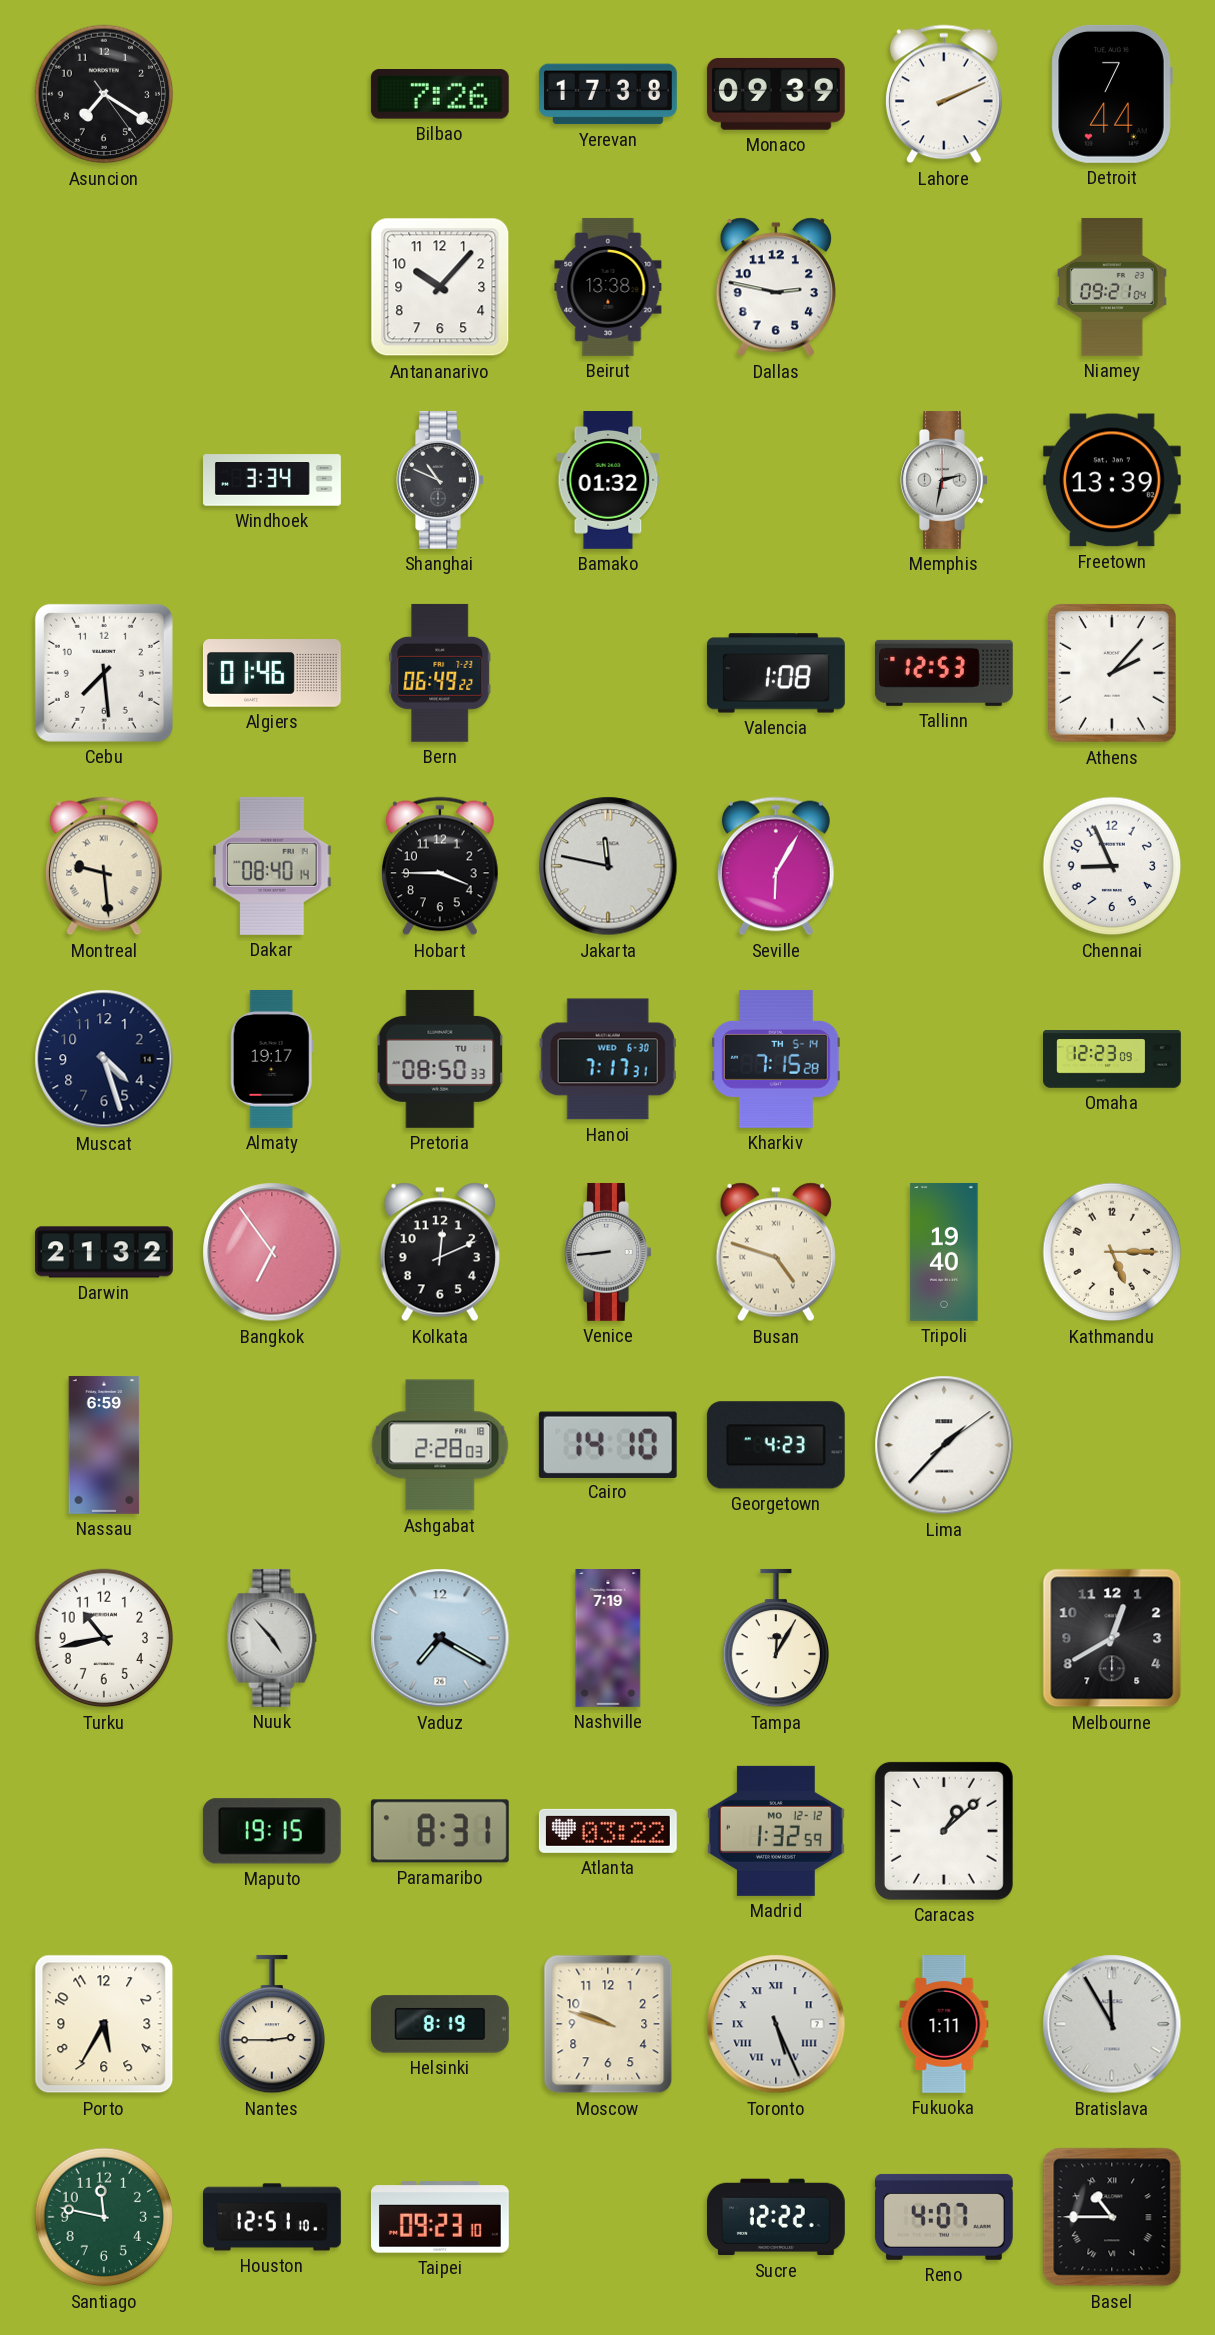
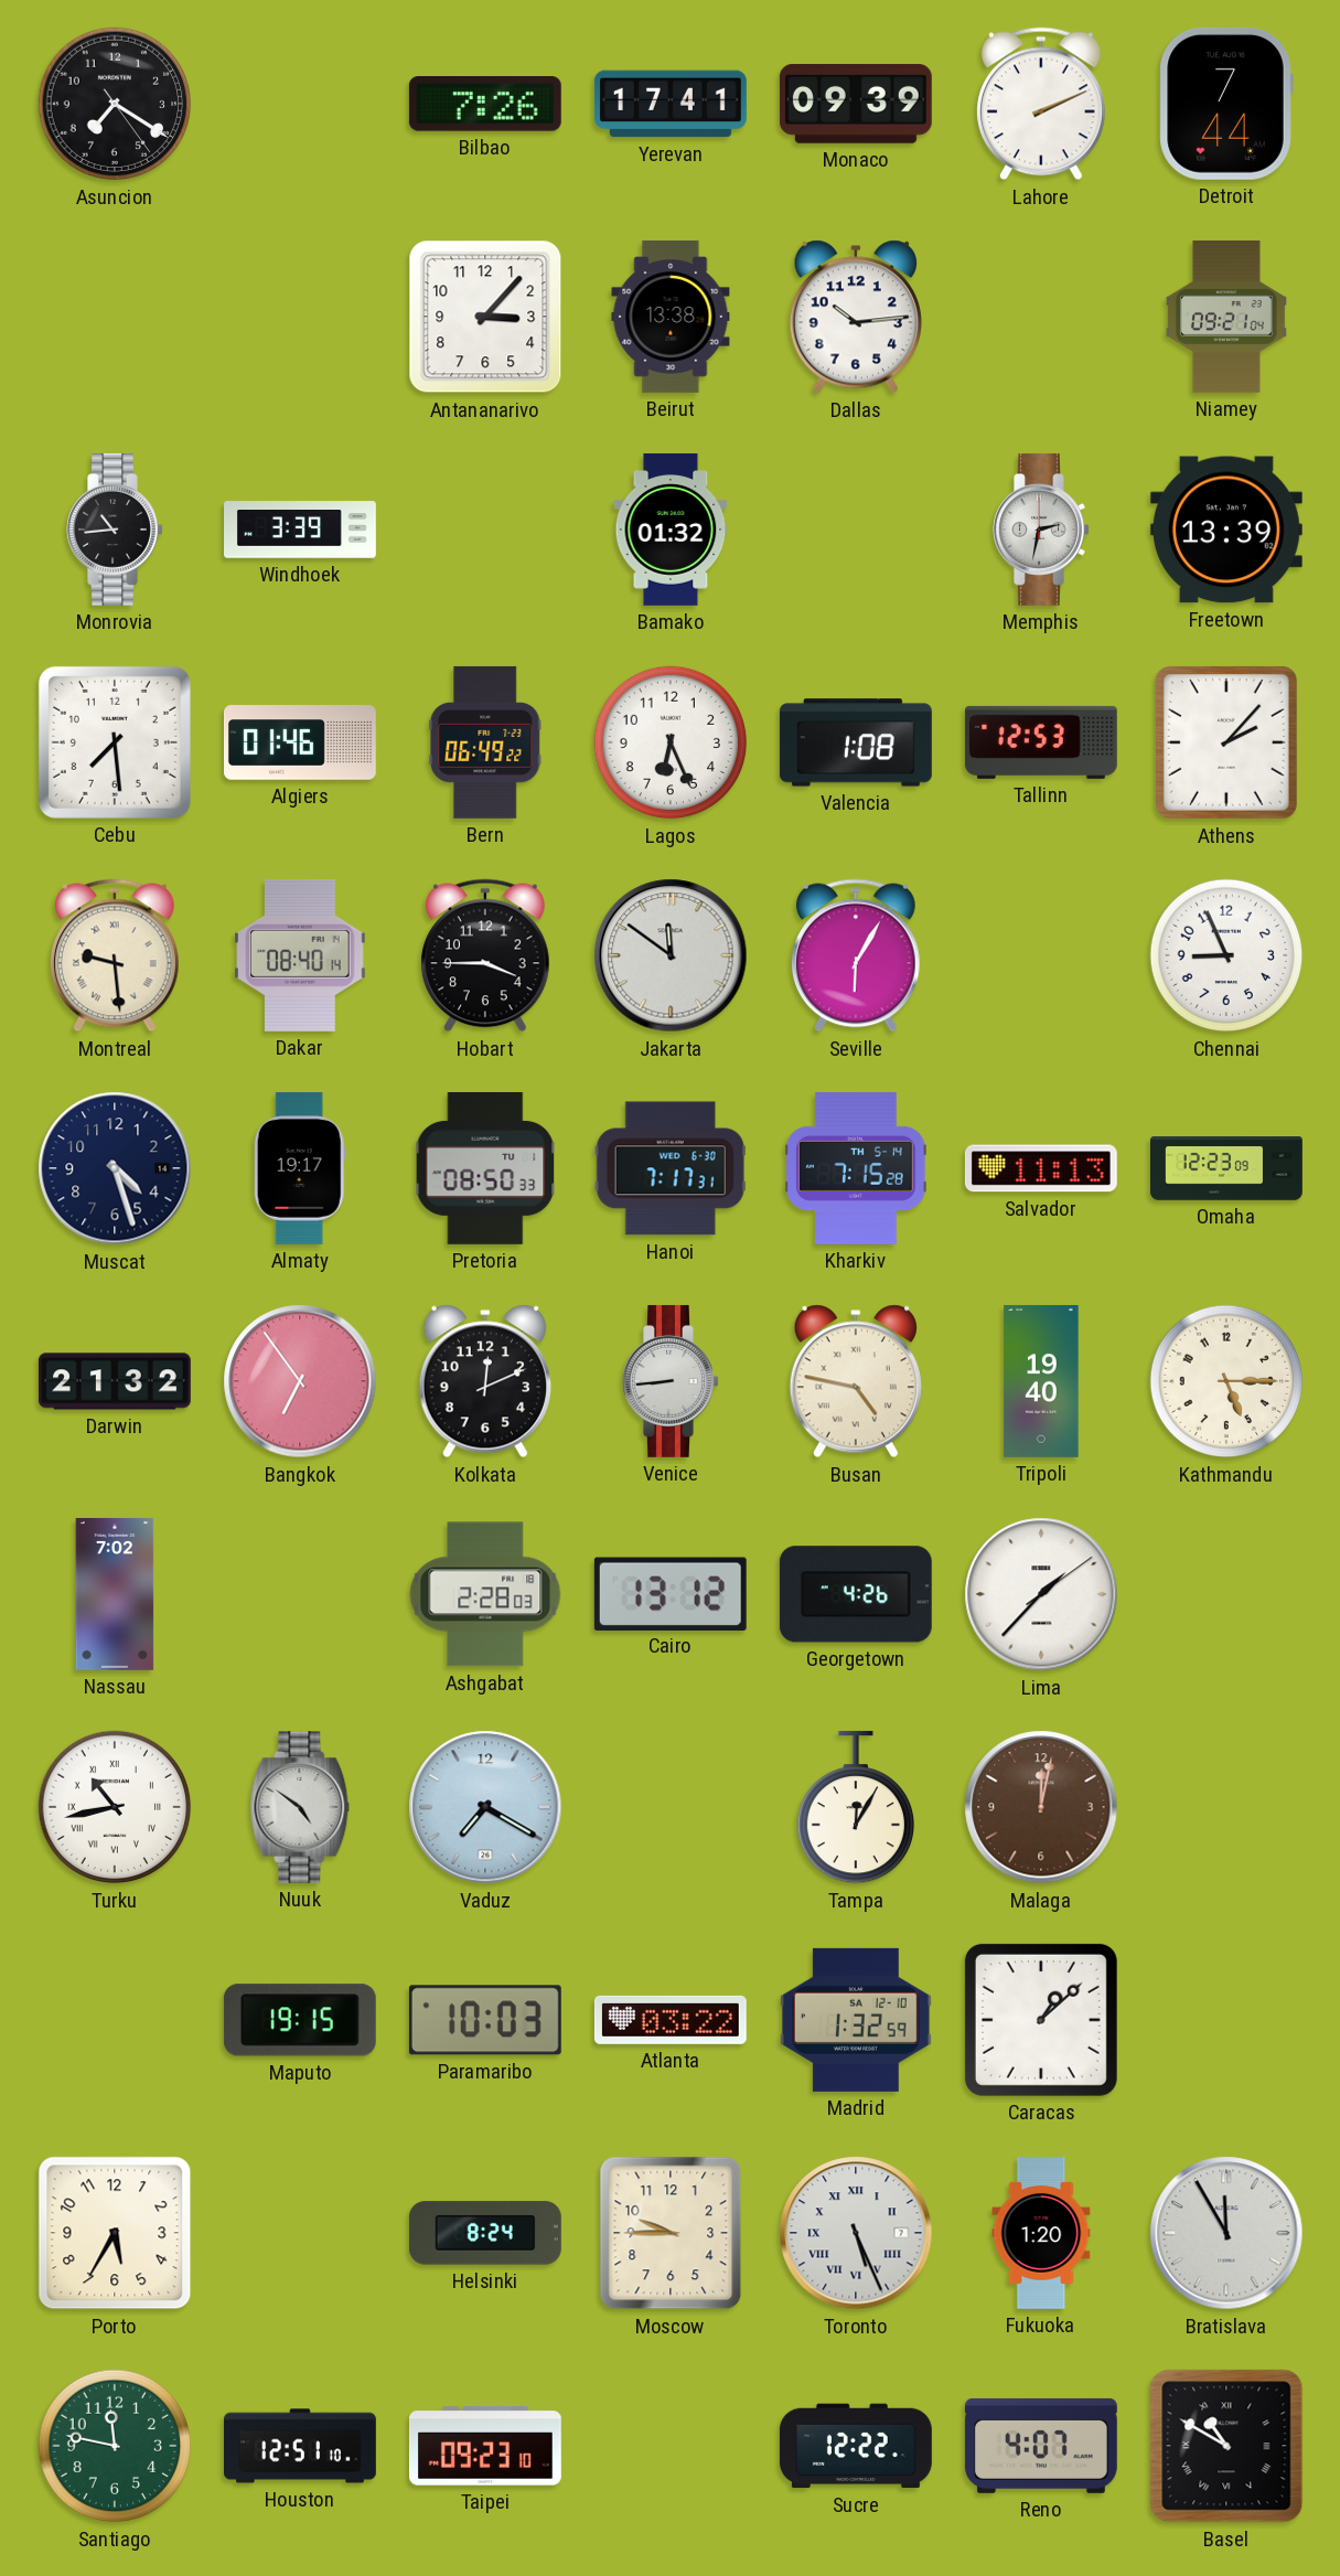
Yerevan: 17:38 -> 17:41
Antananarivo: 10:07 -> 3:07
Dallas: 2:47 -> 10:14
Monrovia: none -> 10:44
Windhoek: 3:34 -> 3:39
Shanghai: 10:49 -> none
Lagos: none -> 6:26
Jakarta: 11:47 -> 11:51
Salvador: none -> 11:13
Busan: 4:48 -> 4:47
Nassau: 6:59 -> 7:02
Cairo: 14:10 -> 13:12
Georgetown: 4:23 -> 4:26
Turku numerals: Arabic -> Roman
Nuuk: 4:53 -> 4:51
Nashville: 7:19 -> none
Malaga: none -> 12:02
Melbourne: 12:40 -> none
Paramaribo: 8:31 -> 10:03
Madrid date: MO 12-12 -> SA 12-10
Nantes: 2:45 -> none
Helsinki: 8:19 -> 8:24
Moscow: 9:48 -> 9:45
Fukuoka: 1:11 -> 1:20
Basel: 10:45 -> 10:50
